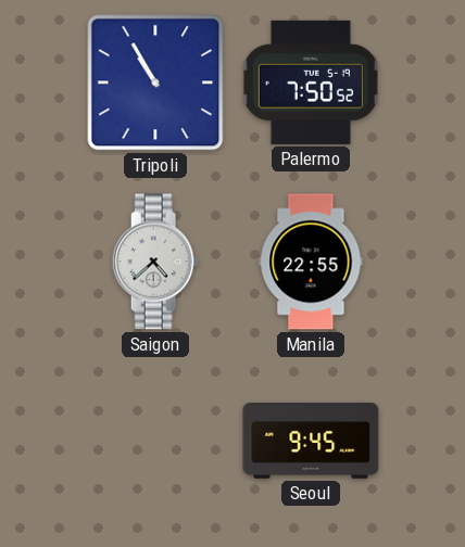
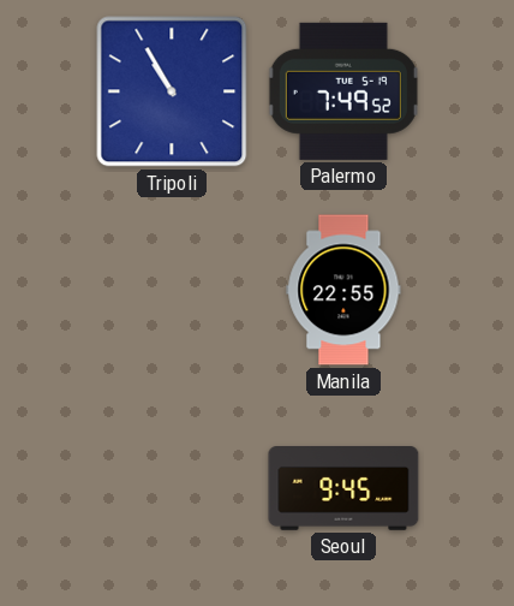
Palermo: 7:50 -> 7:49
Saigon: 4:38 -> none
